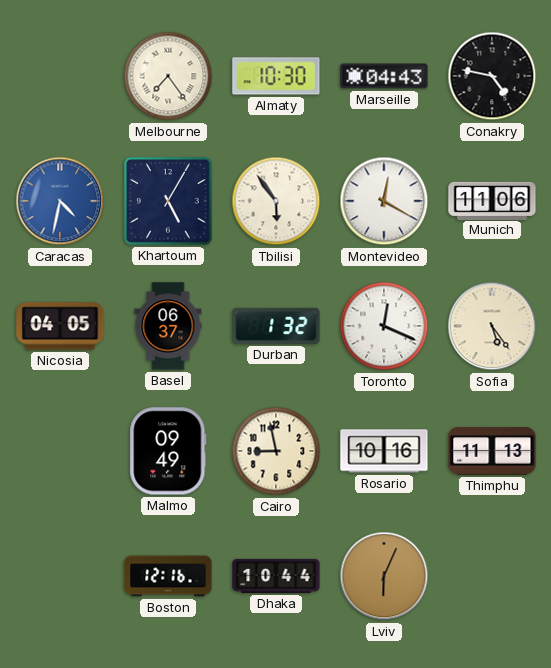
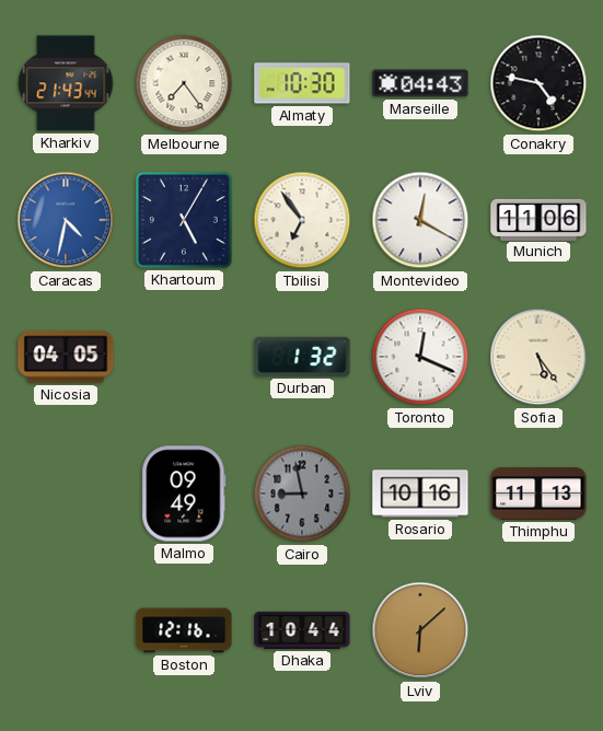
Kharkiv: none -> 21:43
Tbilisi: 5:54 -> 6:54
Basel: 06:37 -> none
Cairo dial: cream -> grey
Lviv: 6:04 -> 6:08
